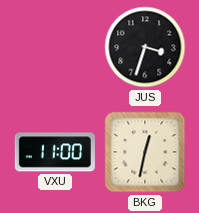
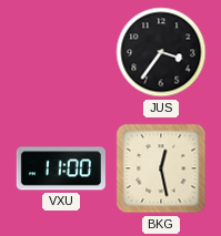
JUS: 3:33 -> 3:36
BKG: 12:32 -> 12:28
